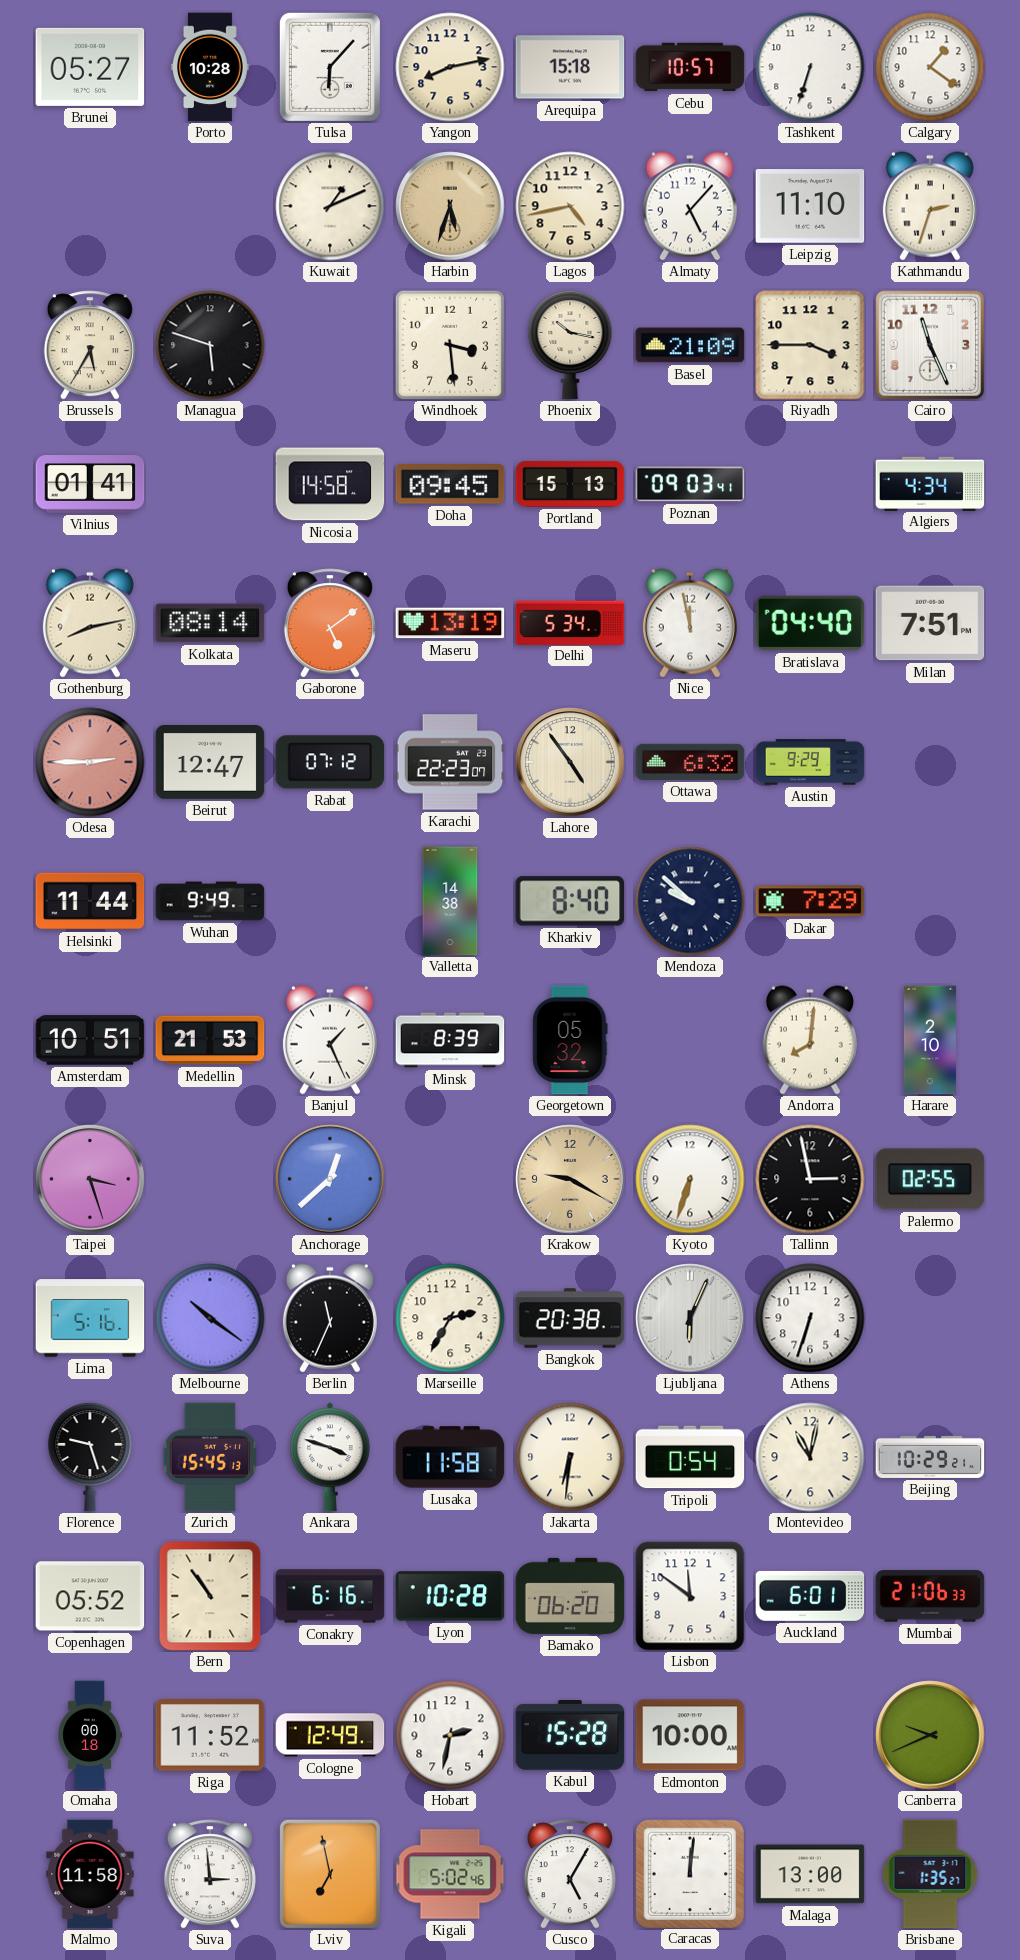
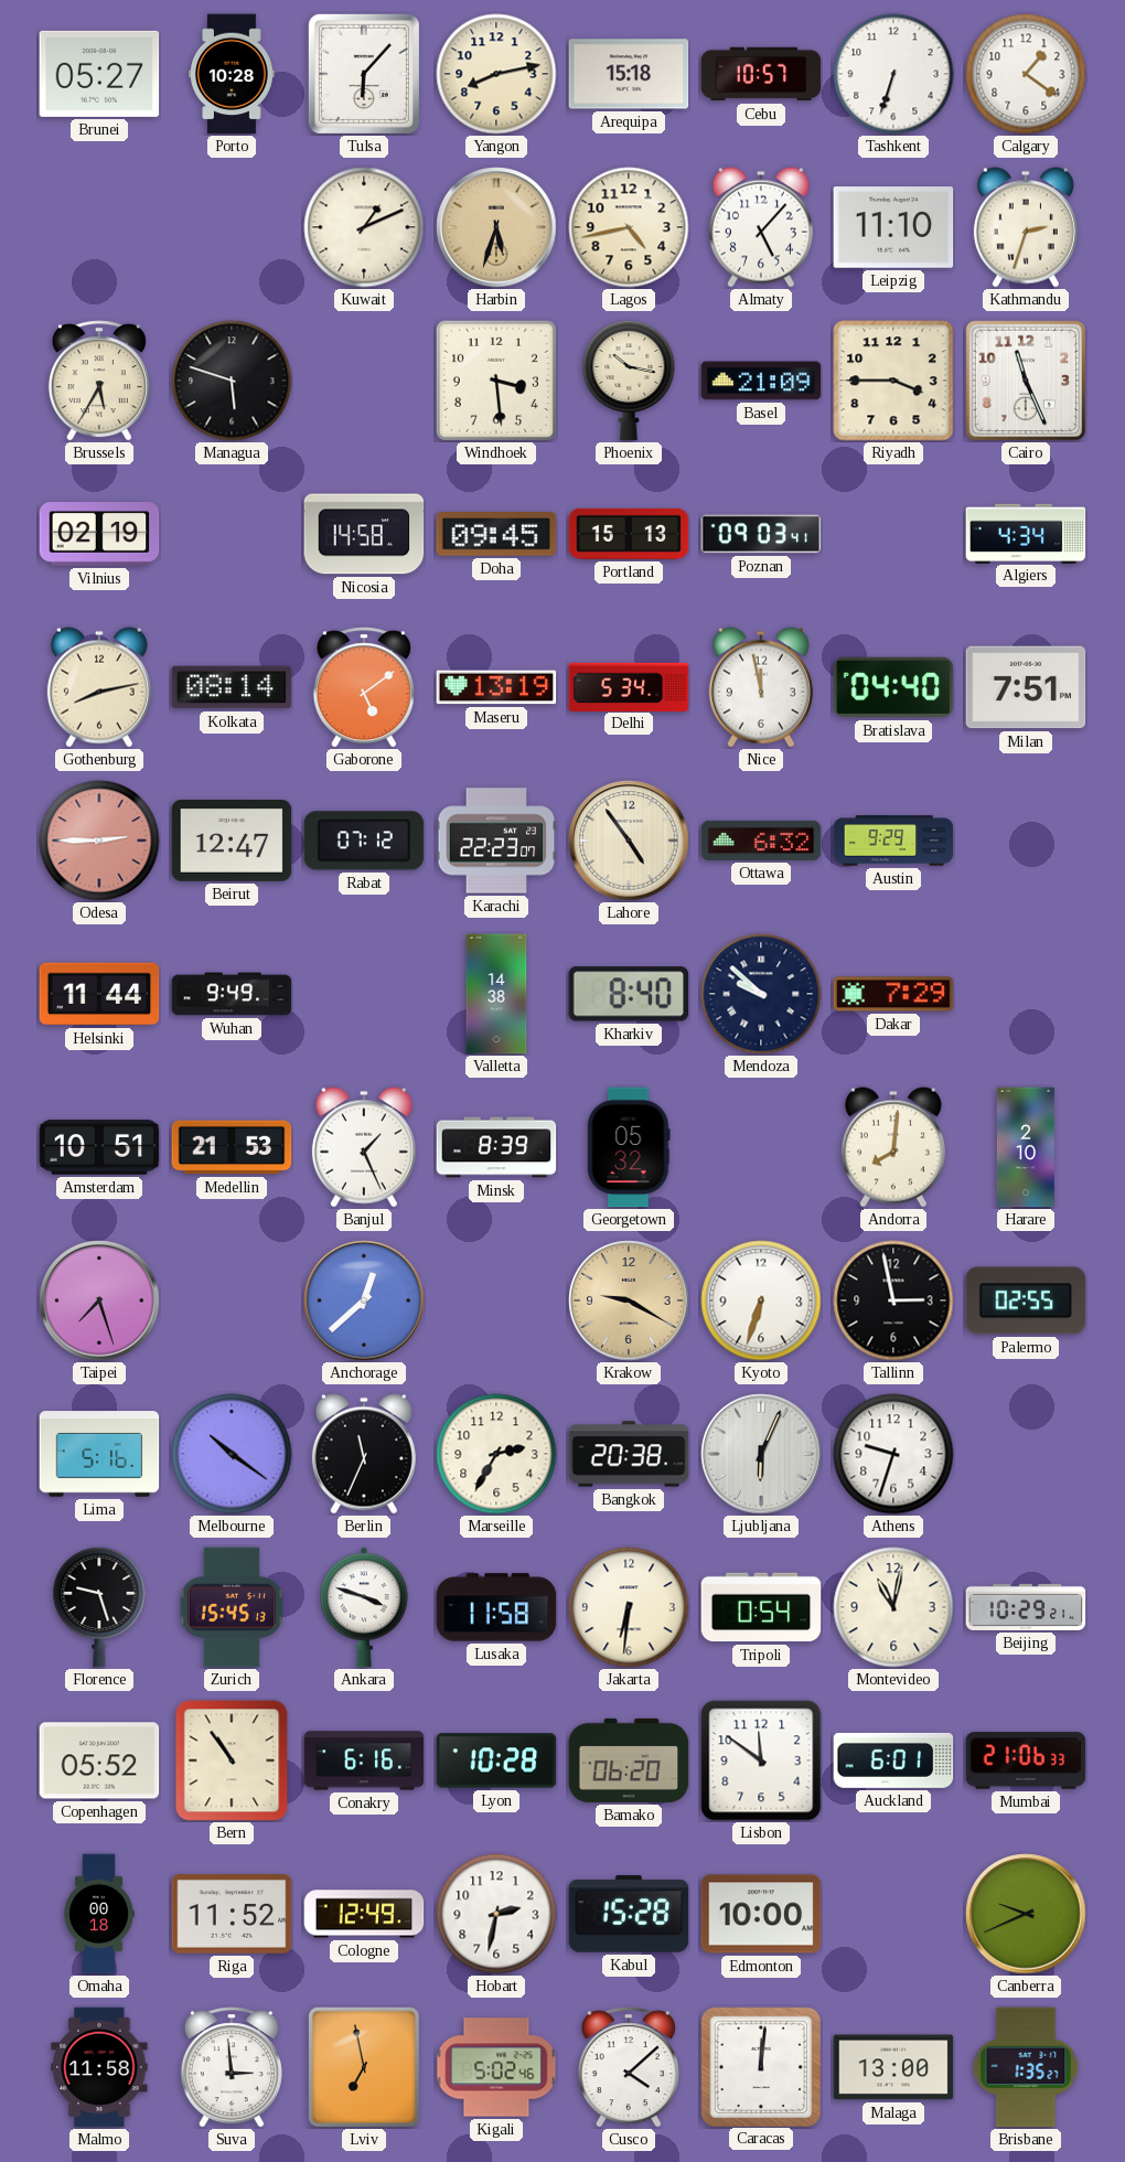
Vilnius: 01:41 -> 02:19
Taipei: 3:27 -> 7:27
Athens: 6:33 -> 9:33
Cusco: 5:05 -> 4:08
